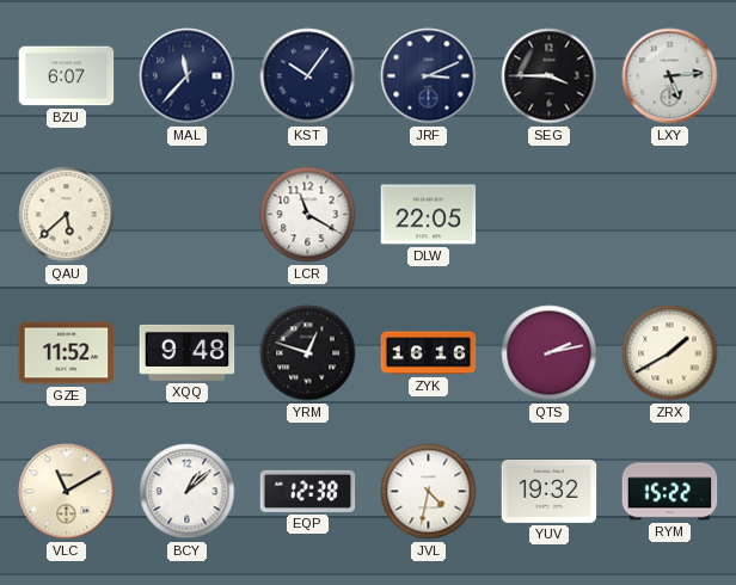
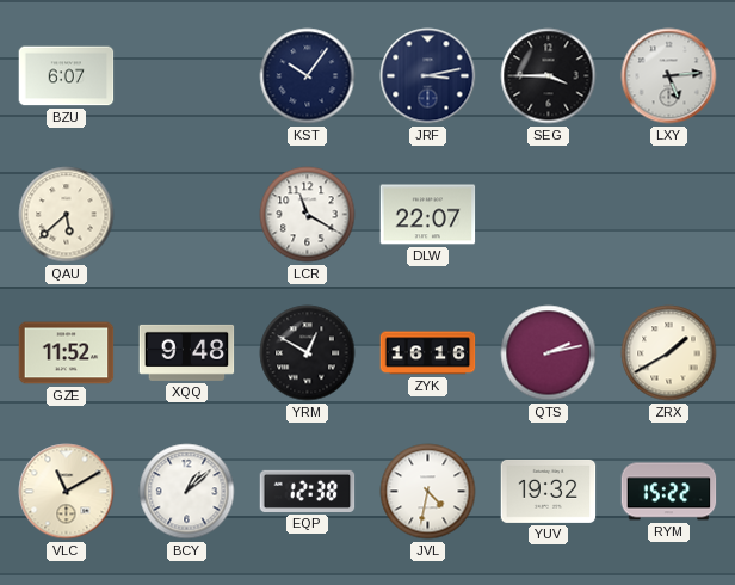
MAL: 11:37 -> none
JRF: 3:11 -> 3:13
DLW: 22:05 -> 22:07
YRM: 12:48 -> 12:50
